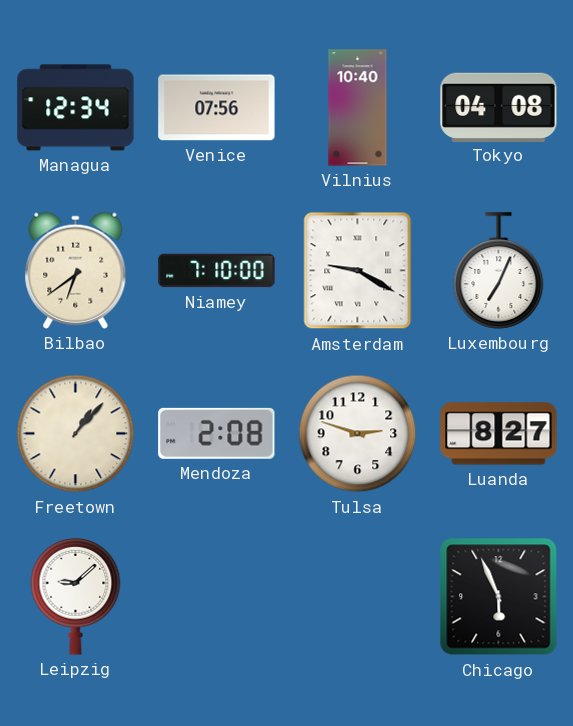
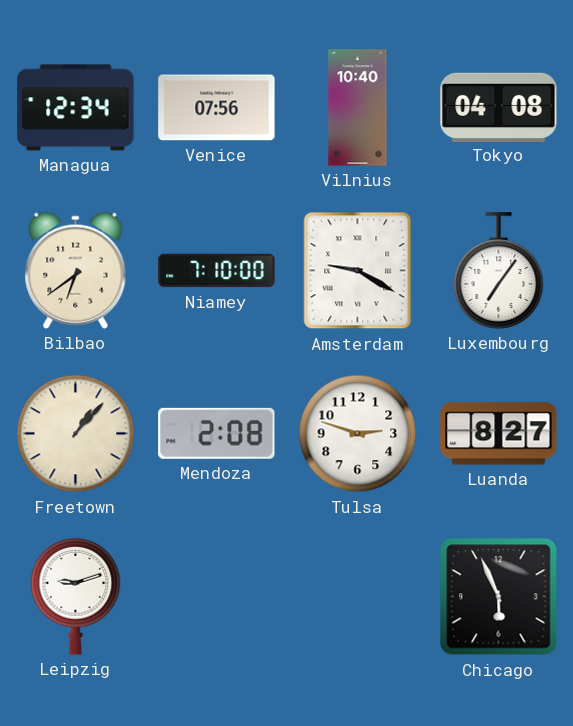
Luxembourg: 7:04 -> 7:06
Leipzig: 9:08 -> 9:12
